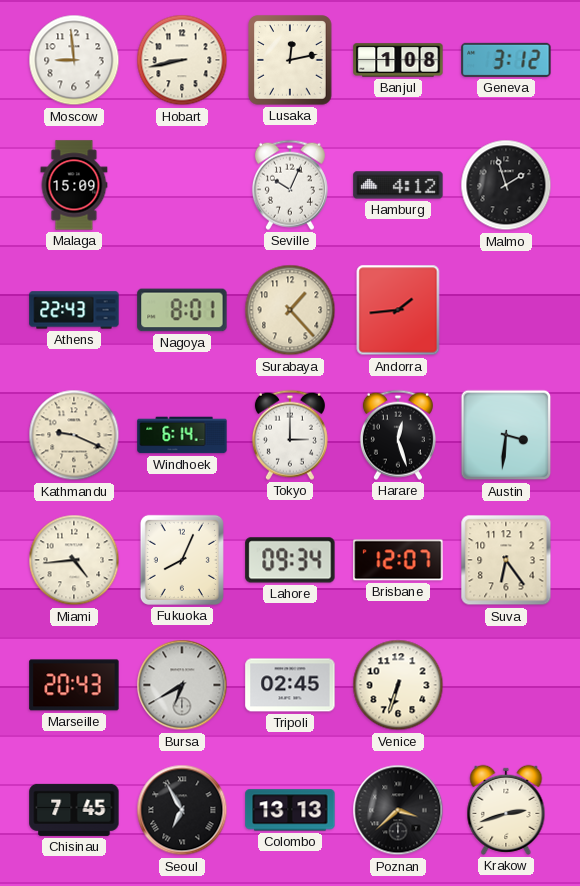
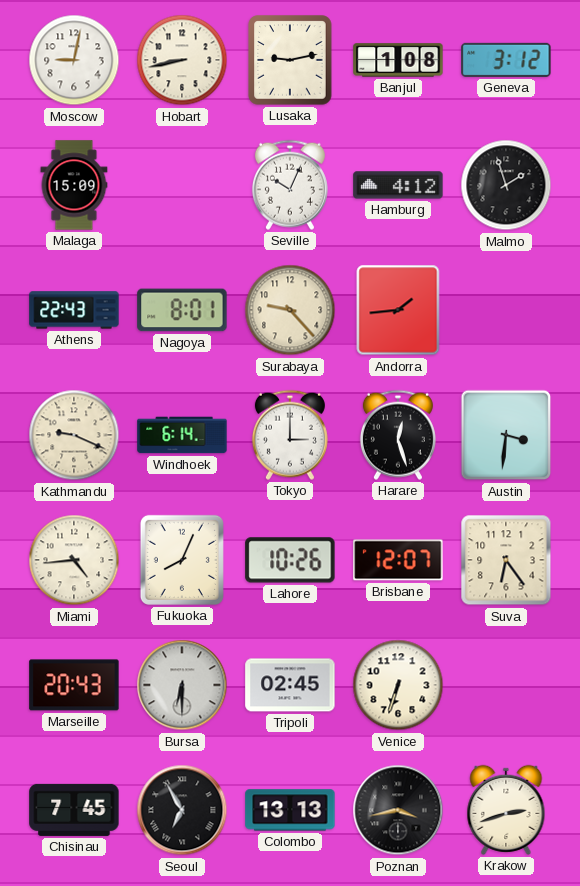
Moscow: 8:59 -> 9:02
Lusaka: 12:13 -> 9:13
Surabaya: 1:23 -> 9:23
Lahore: 09:34 -> 10:26
Bursa: 6:40 -> 6:30
Poznan: 3:38 -> 3:43
